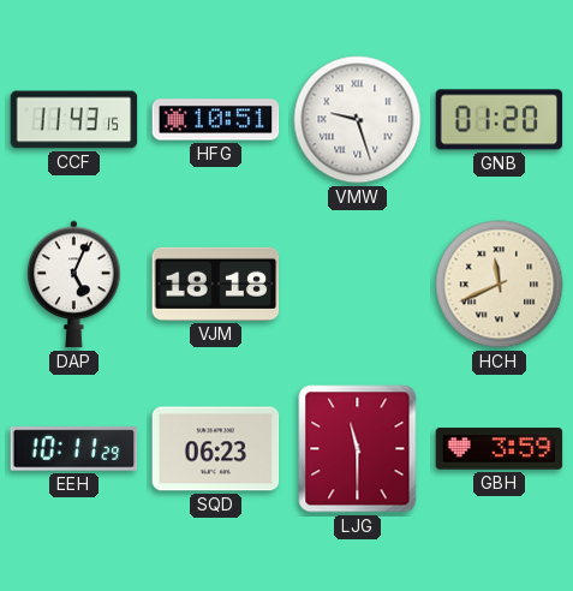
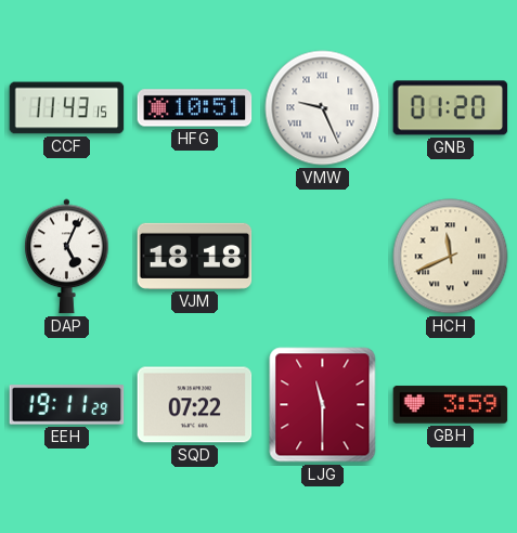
VMW: 9:27 -> 9:26
EEH: 10:11 -> 19:11
SQD: 06:23 -> 07:22
